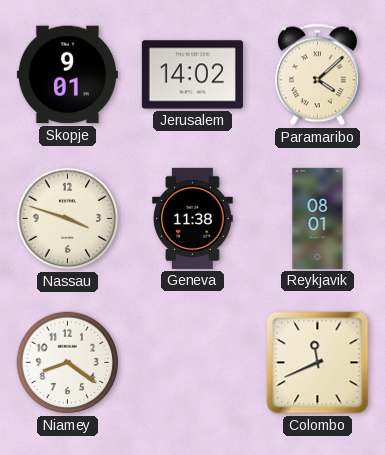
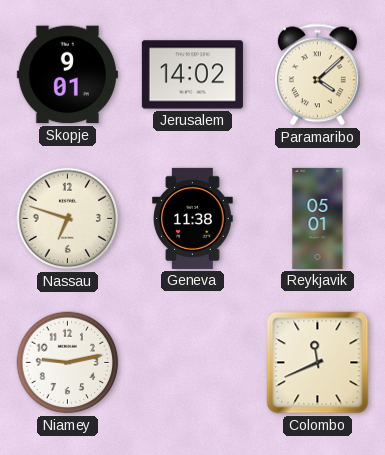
Nassau: 3:48 -> 6:48
Reykjavik: 08:01 -> 05:01
Niamey: 8:21 -> 9:13
